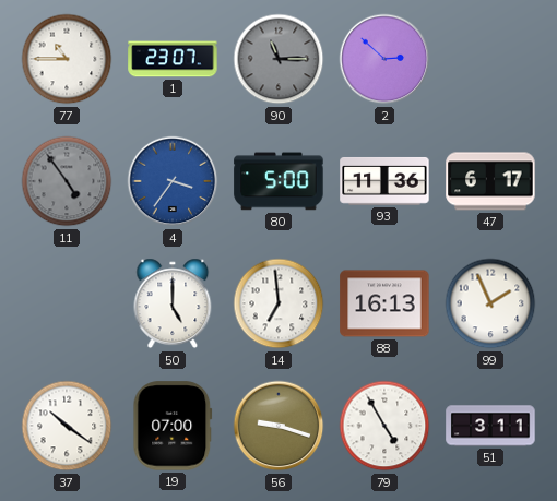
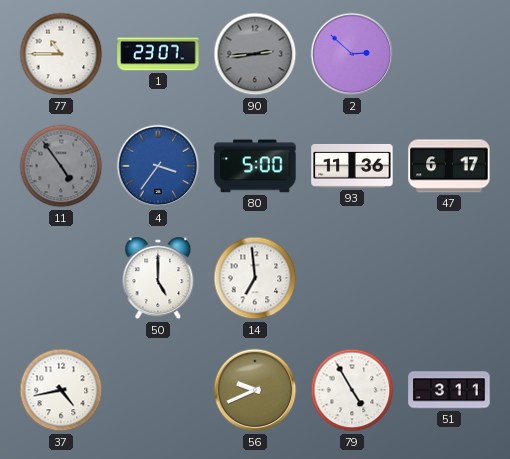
90: 11:15 -> 2:44
88: 16:13 -> none
99: 1:56 -> none
37: 10:21 -> 4:43
19: 07:00 -> none
56: 9:18 -> 9:41
